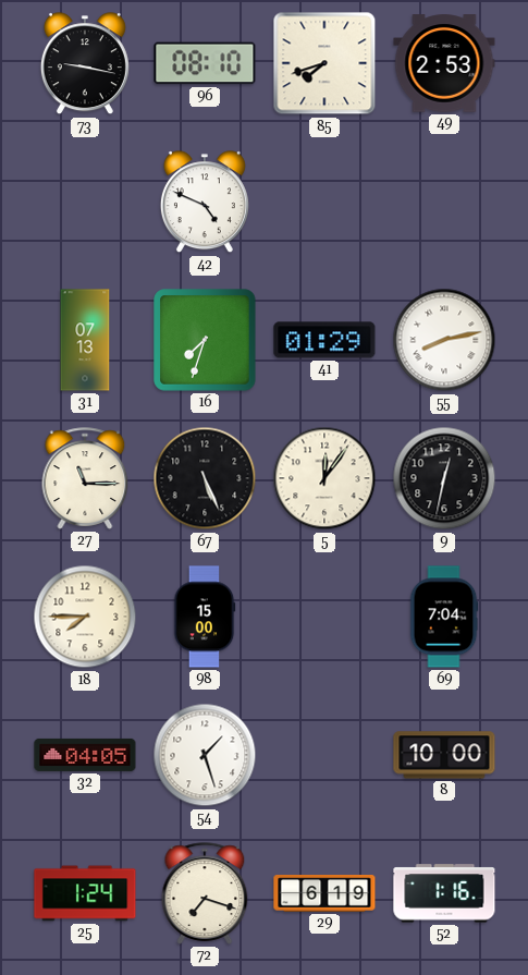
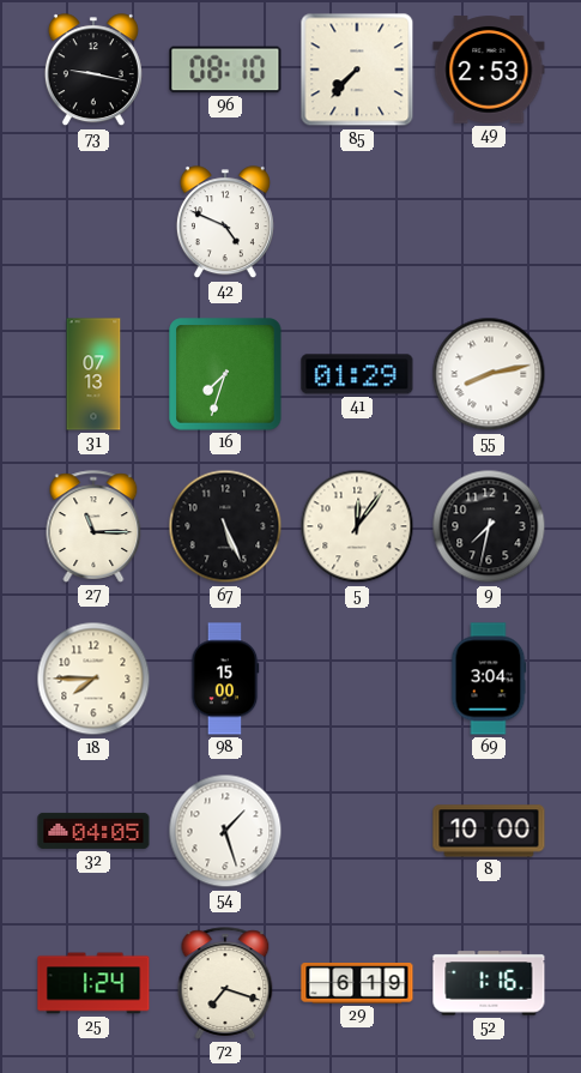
85: 7:42 -> 7:37
9: 12:32 -> 7:32
69: 7:04 -> 3:04
